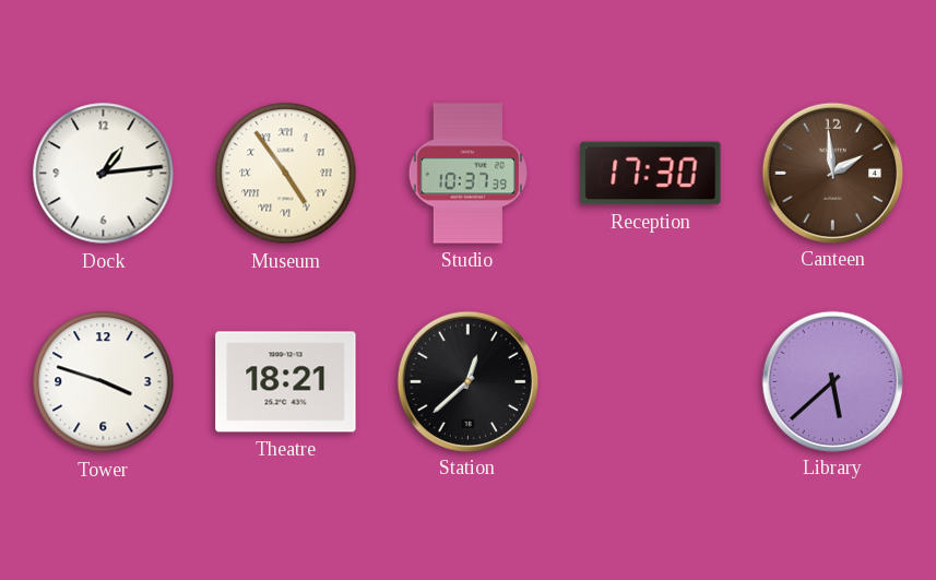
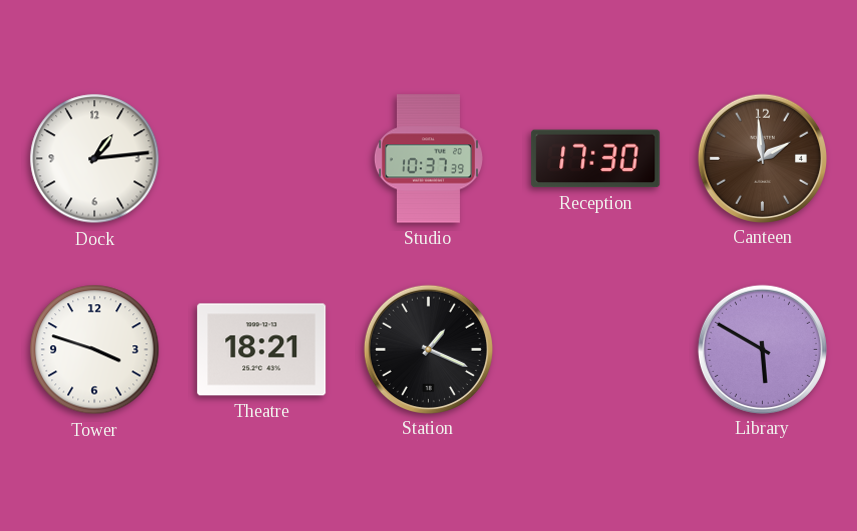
Museum: 4:54 -> none
Station: 12:38 -> 1:19
Library: 5:38 -> 5:50
